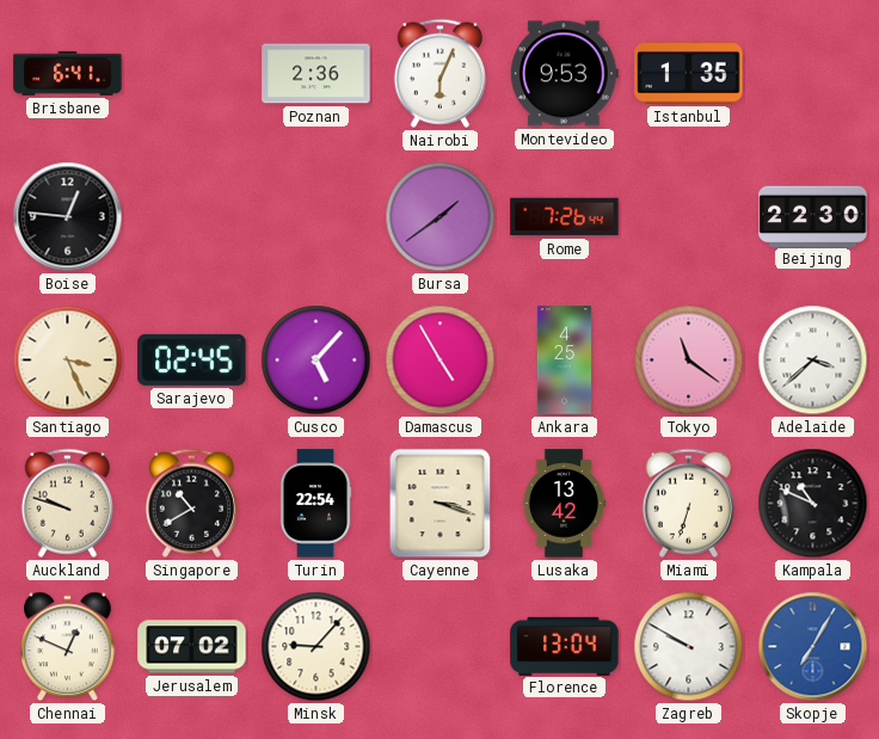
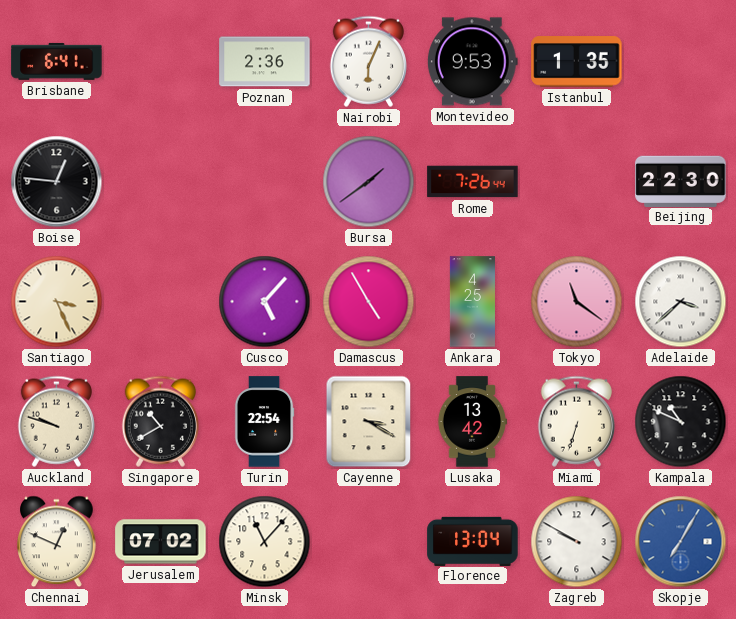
Sarajevo: 02:45 -> none
Cayenne: 3:18 -> 3:20
Minsk: 9:07 -> 11:07
